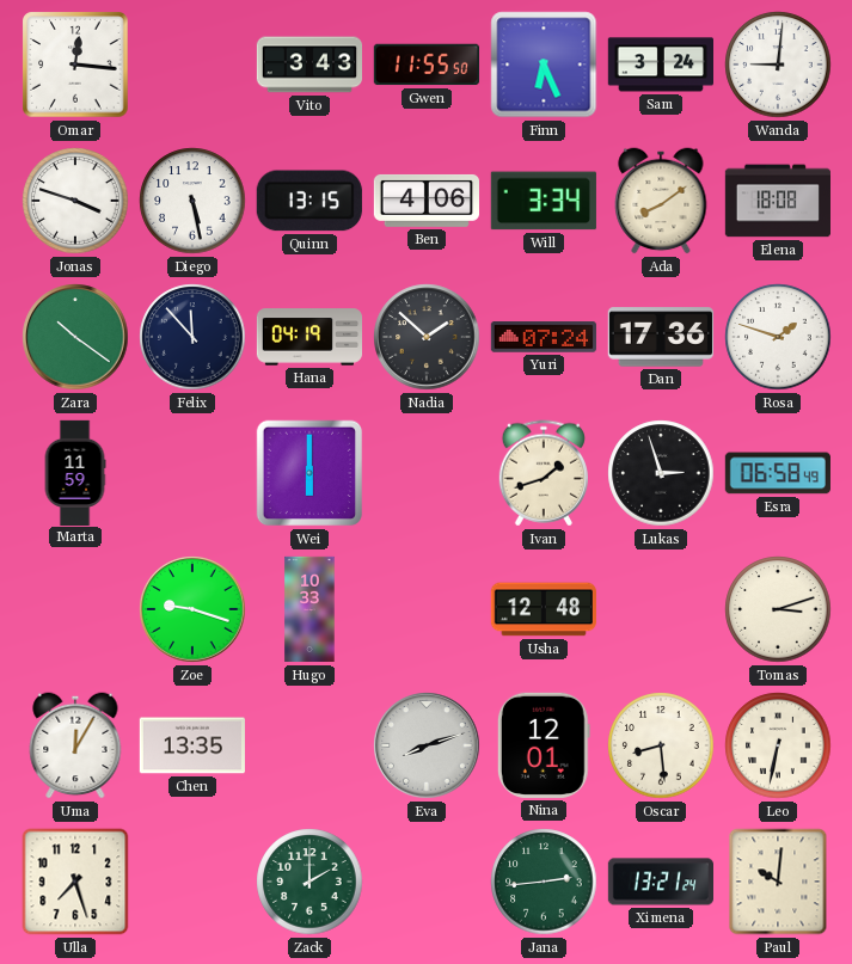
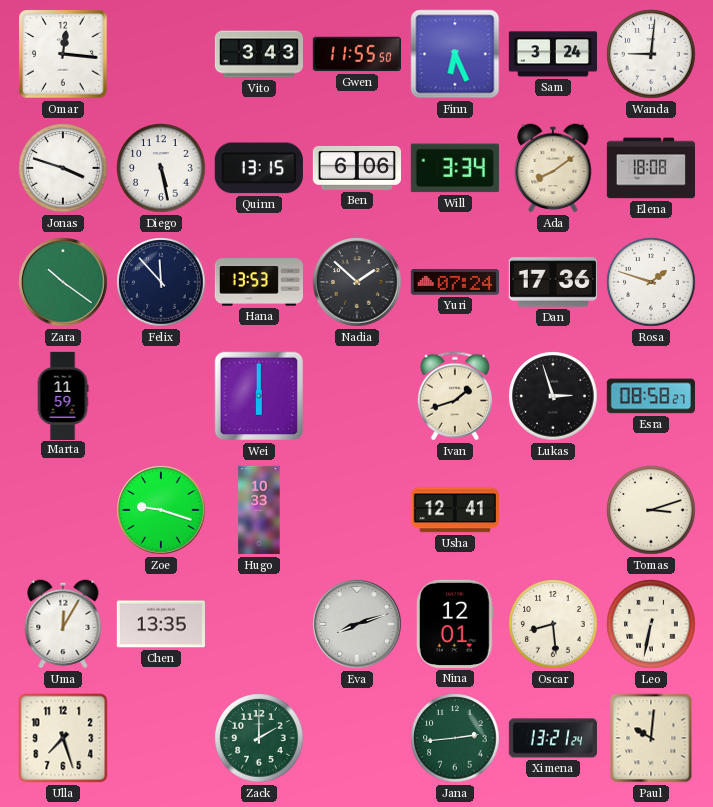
Ben: 4:06 -> 6:06
Hana: 04:19 -> 13:53
Esra: 06:58 -> 08:58
Usha: 12:48 -> 12:41
